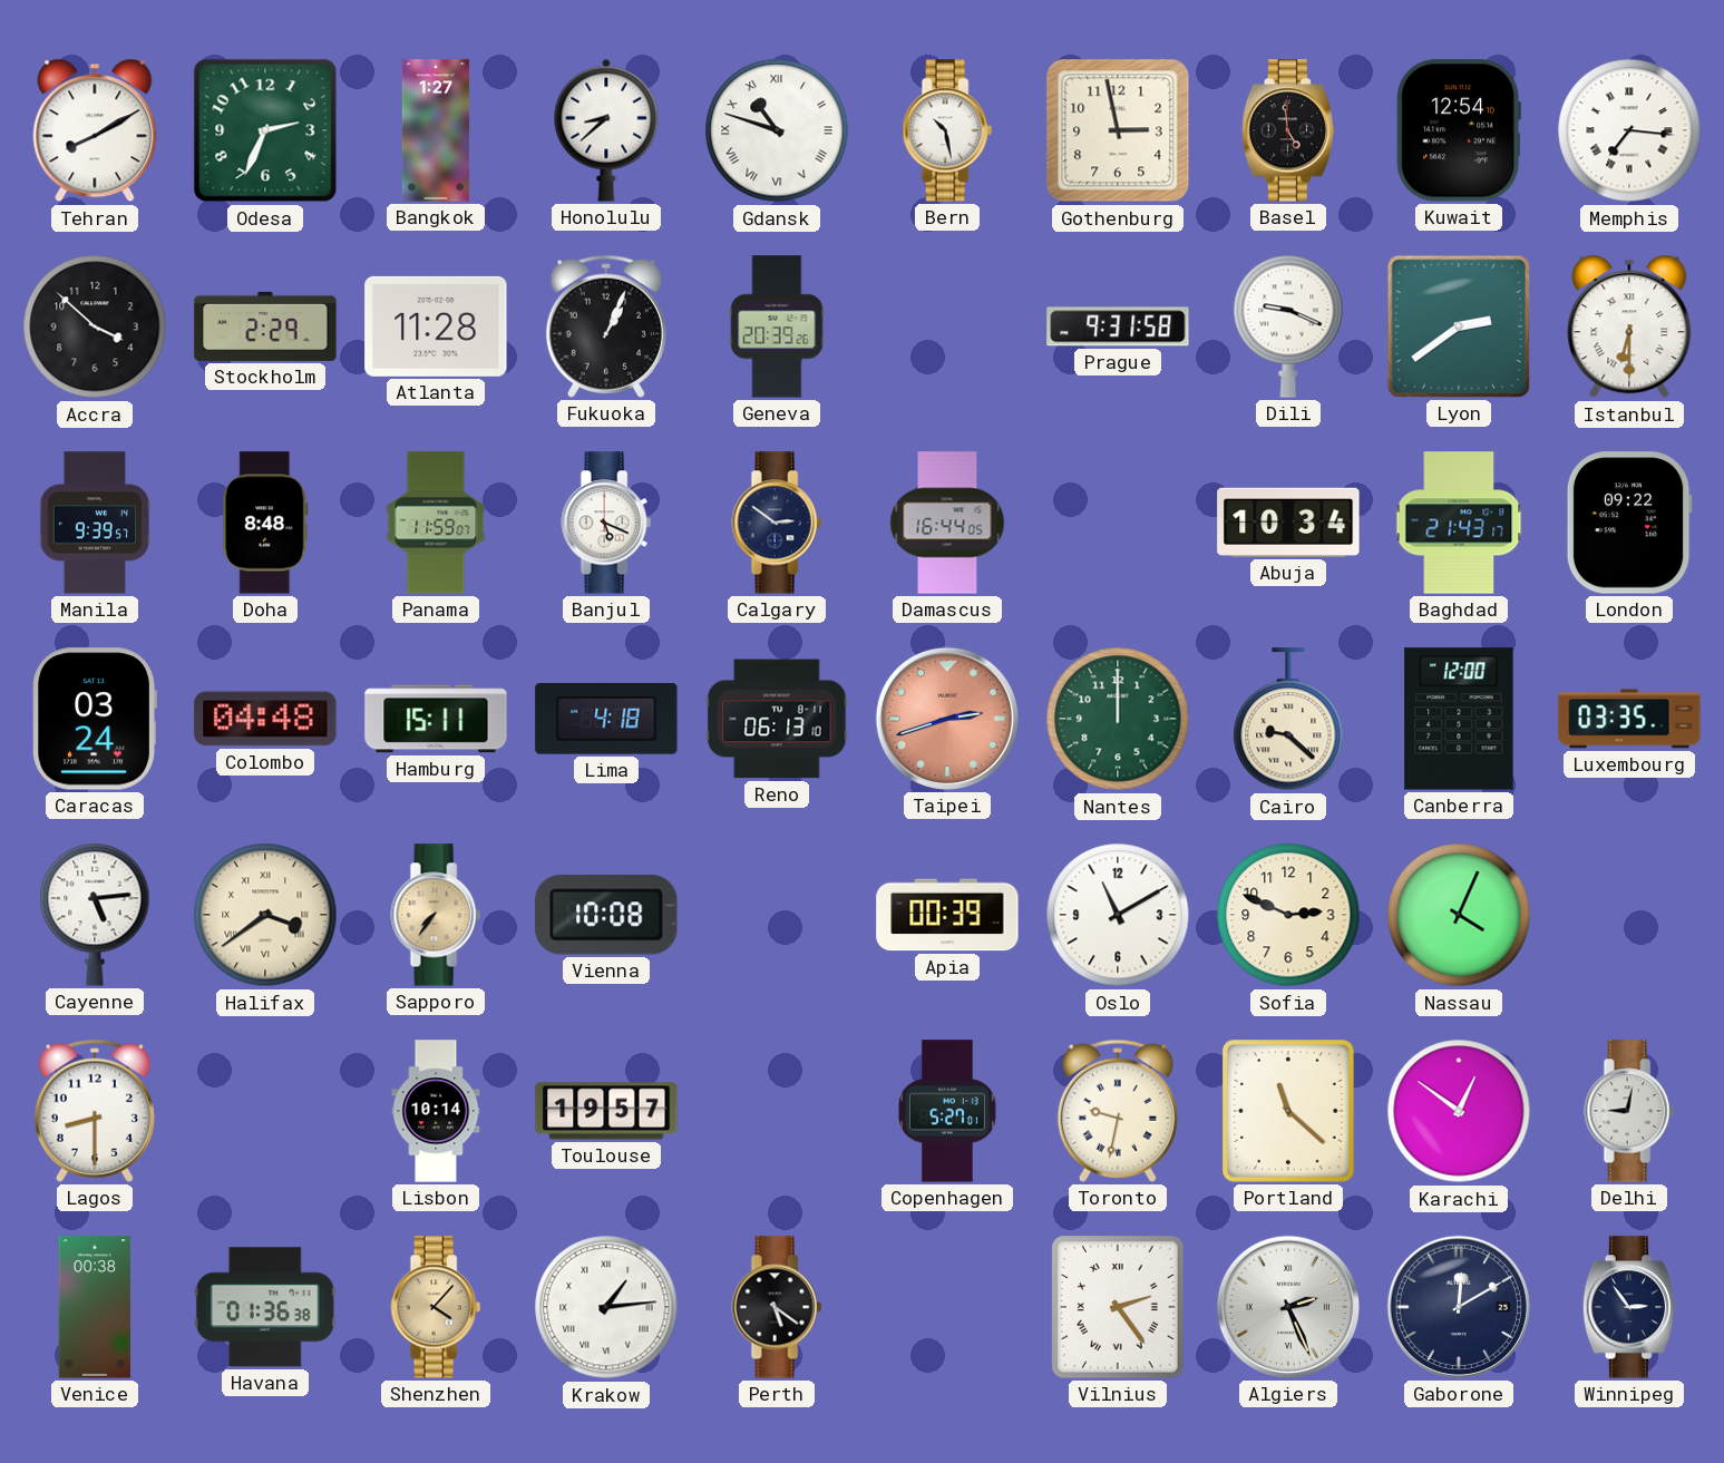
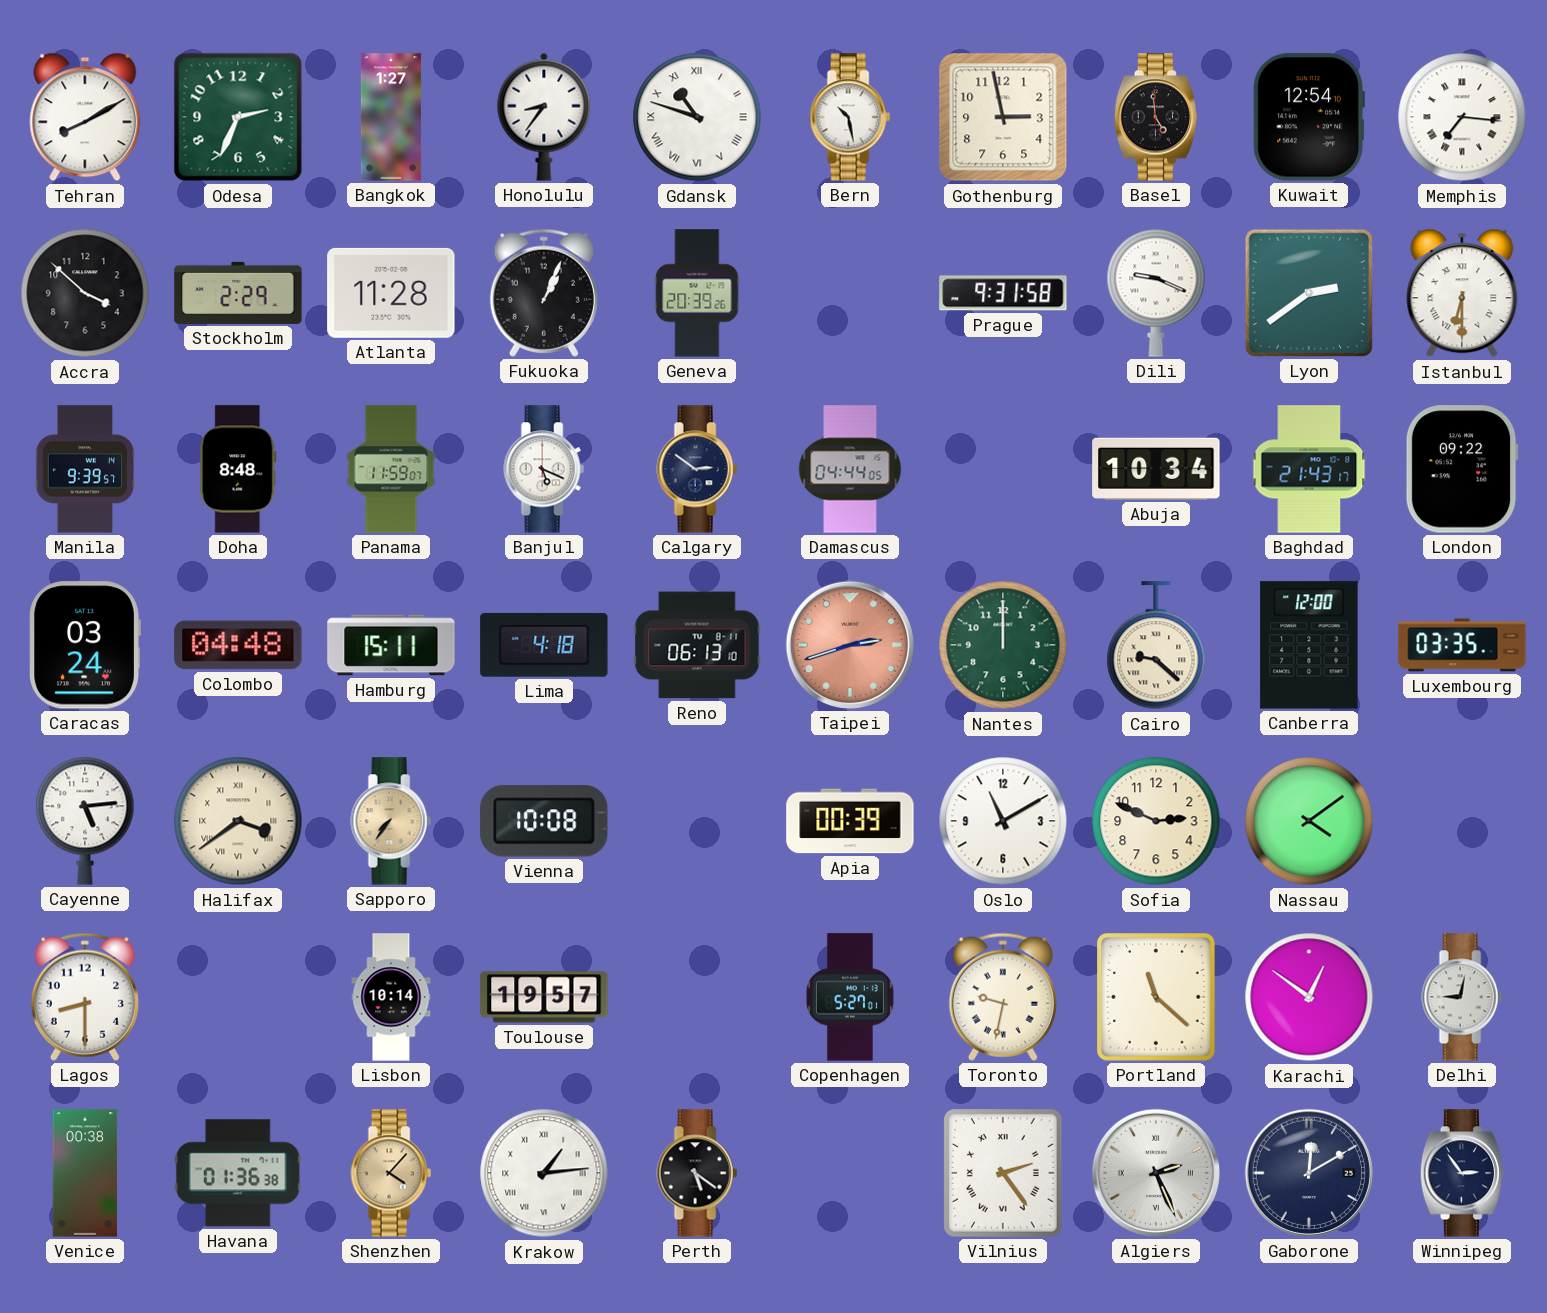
Honolulu: 8:38 -> 8:36
Damascus: 16:44 -> 04:44
Nassau: 4:04 -> 4:09
